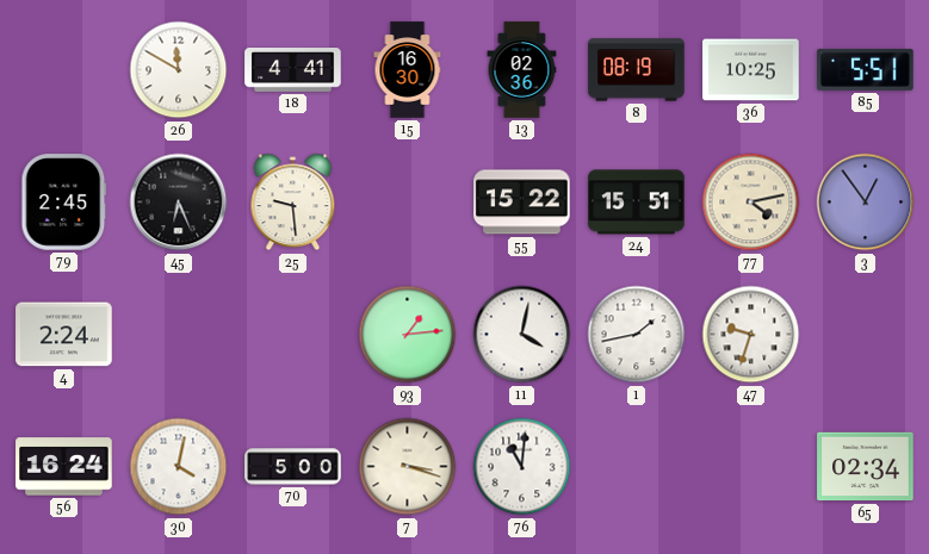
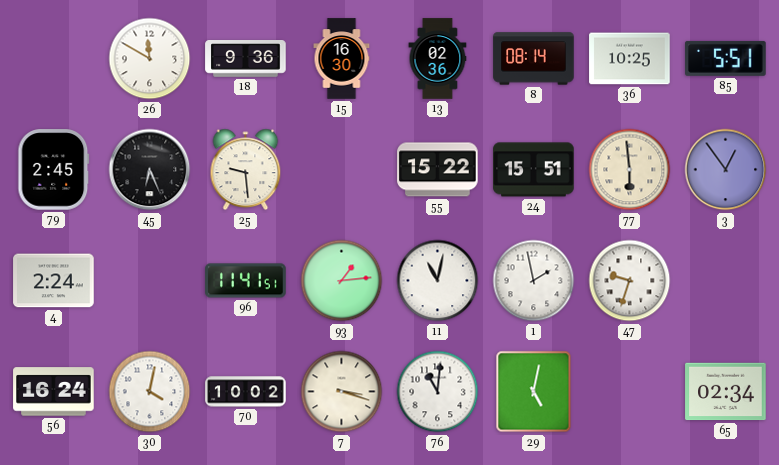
18: 4:41 -> 9:36
8: 08:19 -> 08:14
77: 4:13 -> 5:59
96: none -> 11:41
11: 4:02 -> 11:02
1: 1:43 -> 1:58
70: 5:00 -> 10:02
29: none -> 5:02
